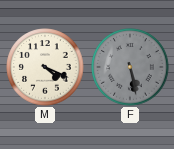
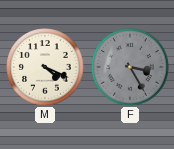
F: 5:28 -> 3:25
